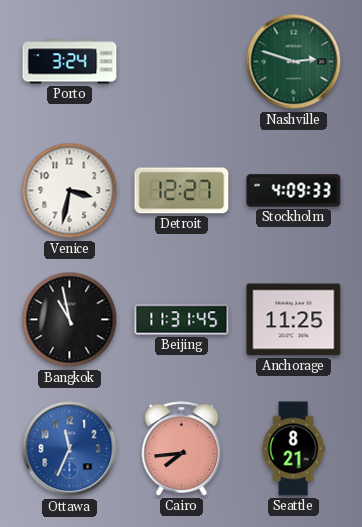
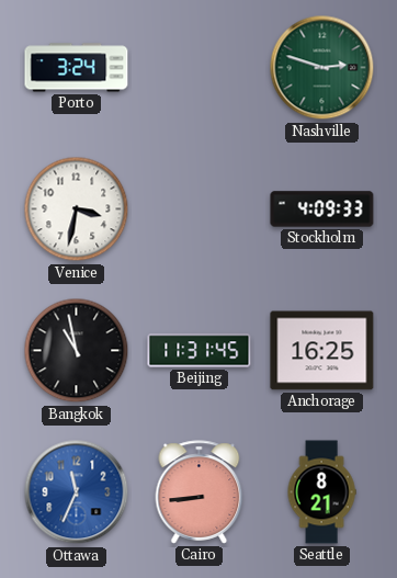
Detroit: 12:27 -> none
Anchorage: 11:25 -> 16:25
Cairo: 7:44 -> 8:44
